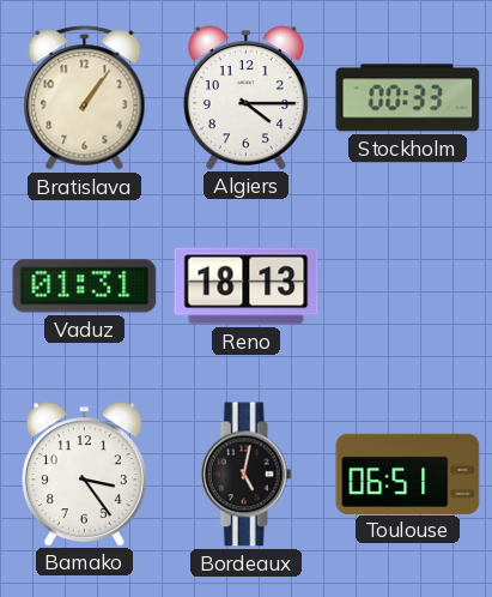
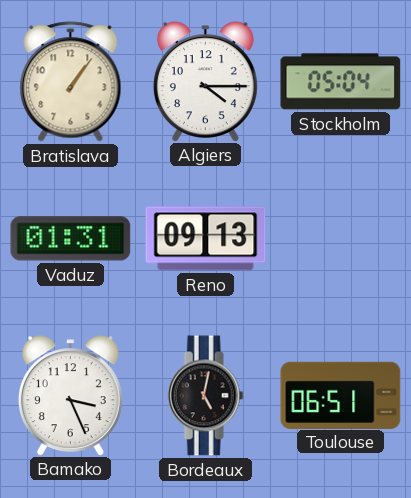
Stockholm: 00:33 -> 05:04
Reno: 18:13 -> 09:13
Bamako: 3:24 -> 3:26
